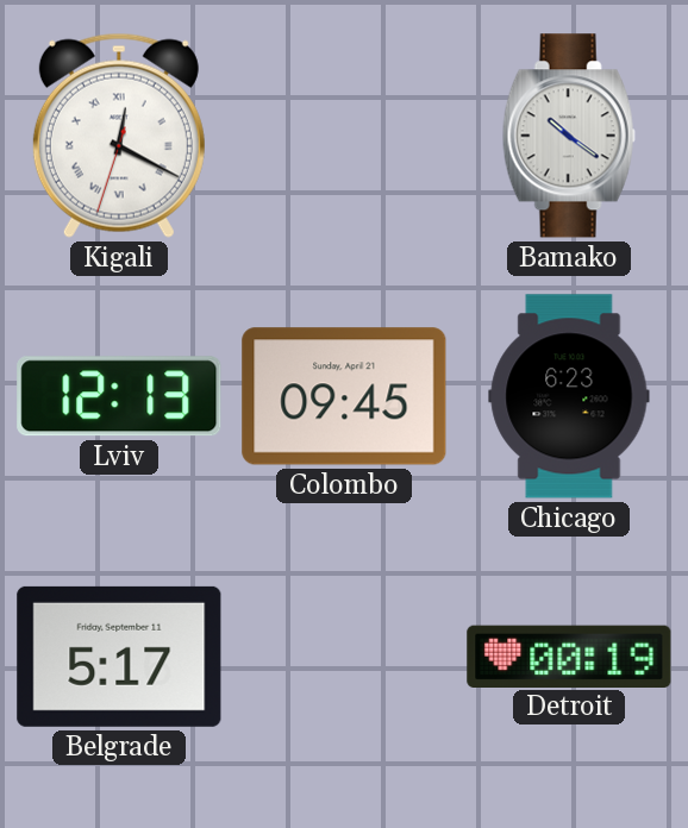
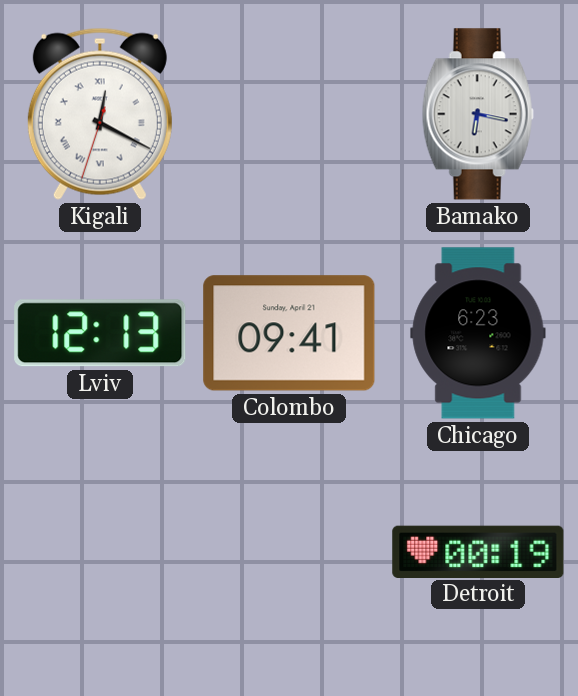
Bamako: 10:21 -> 6:17
Colombo: 09:45 -> 09:41
Belgrade: 5:17 -> none
